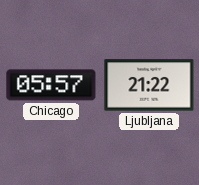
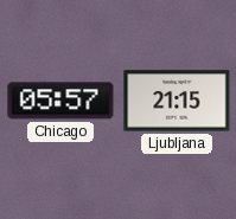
Ljubljana: 21:22 -> 21:15
